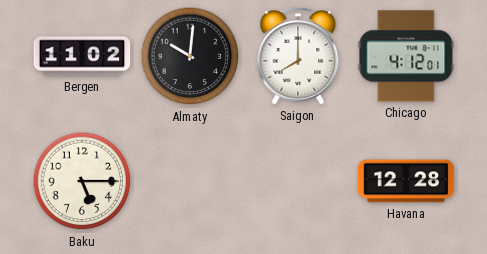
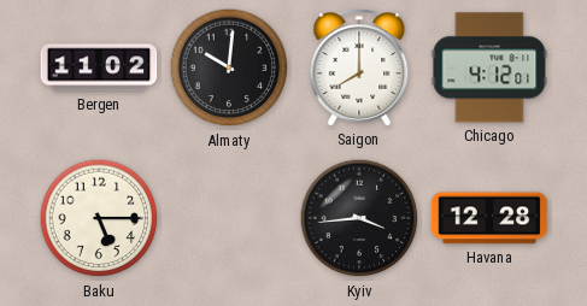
Kyiv: none -> 3:44
